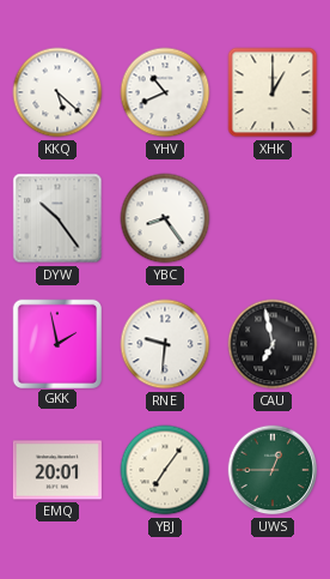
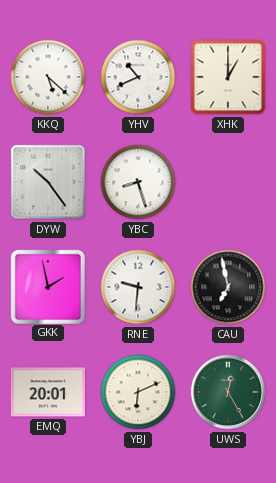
YBC: 8:24 -> 8:27
YBJ: 7:06 -> 6:11
UWS: 12:45 -> 12:25
